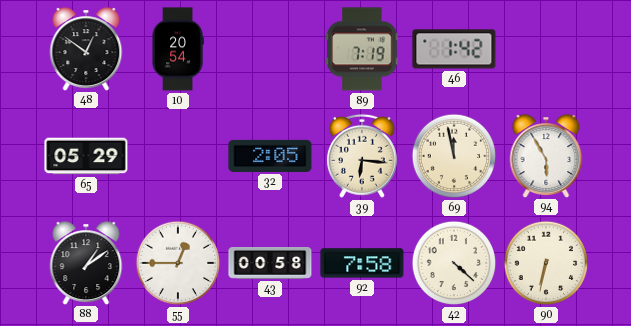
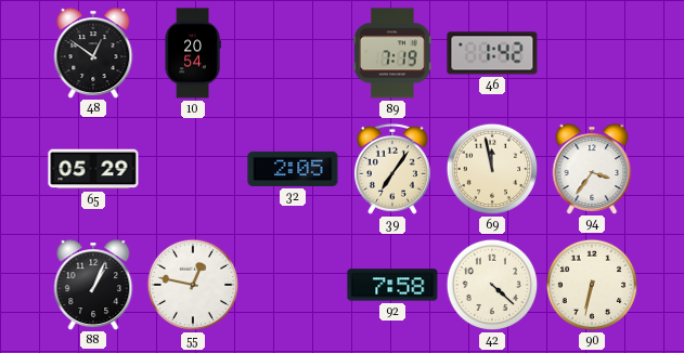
39: 6:16 -> 7:06
94: 5:55 -> 3:36
88: 1:09 -> 1:04
55: 12:45 -> 12:47
43: 00:58 -> none
